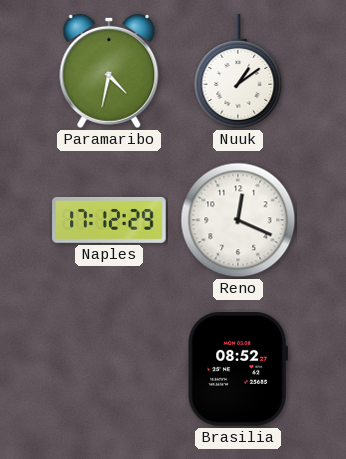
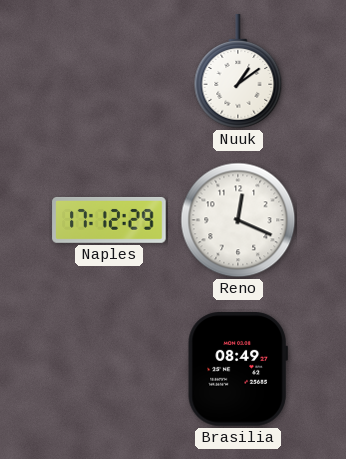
Paramaribo: 4:32 -> none
Brasilia: 08:52 -> 08:49
